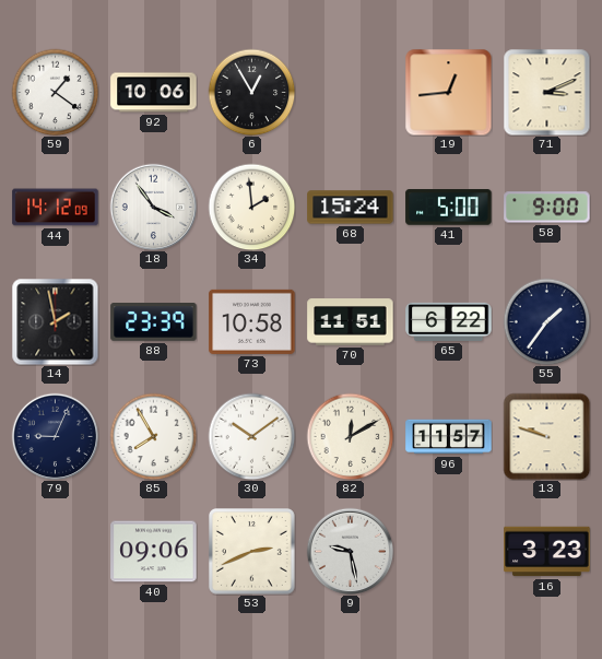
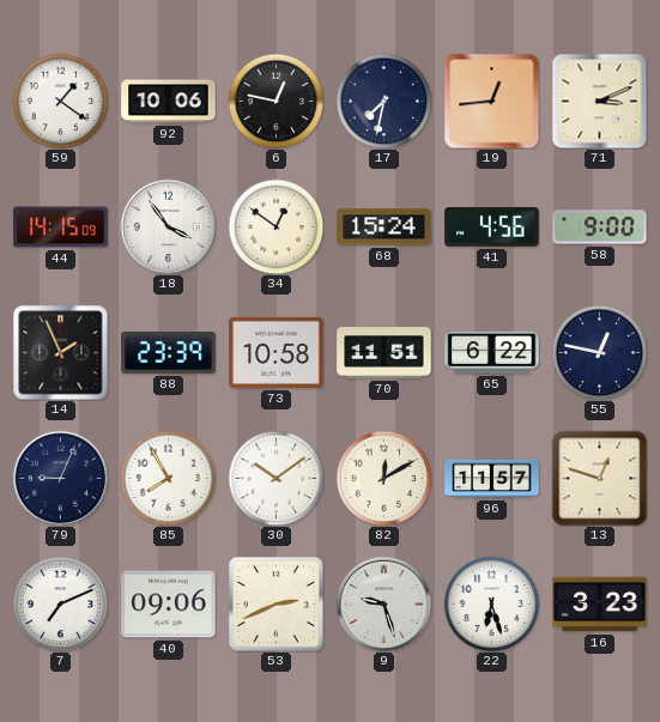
6: 12:55 -> 12:47
17: none -> 7:32
44: 14:12 -> 14:15
34: 1:59 -> 12:51
41: 5:00 -> 4:56
14: 1:58 -> 1:56
55: 1:36 -> 12:47
13: 9:48 -> 12:48
7: none -> 7:11
9: 9:28 -> 9:27
22: none -> 6:27
